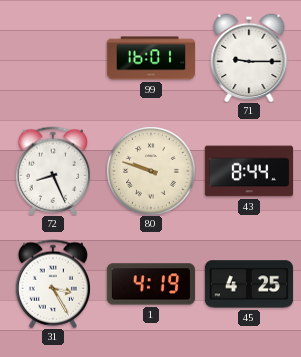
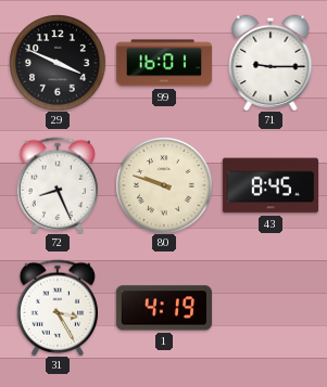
29: none -> 3:49
43: 8:44 -> 8:45
45: 4:25 -> none
